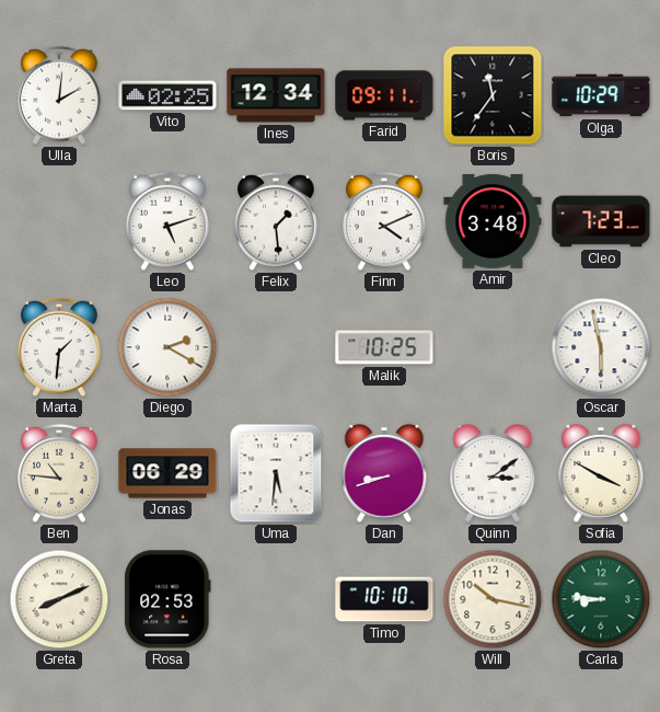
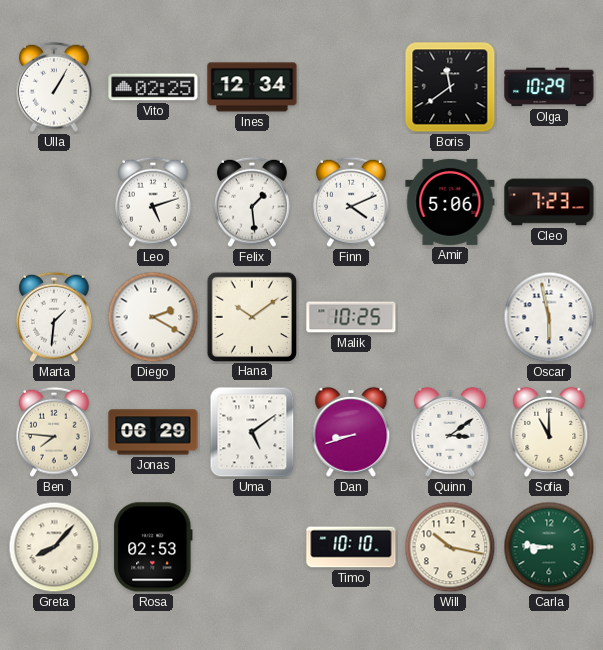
Ulla: 2:01 -> 1:05
Farid: 09:11 -> none
Boris: 11:36 -> 11:39
Amir: 3:48 -> 5:06
Hana: none -> 10:09
Ben: 10:46 -> 7:46
Uma: 5:31 -> 5:09
Sofia: 3:50 -> 11:00
Greta: 8:11 -> 8:07
